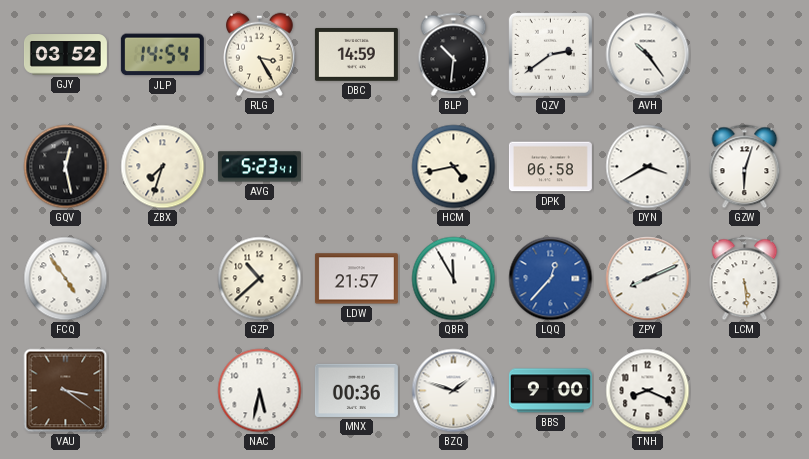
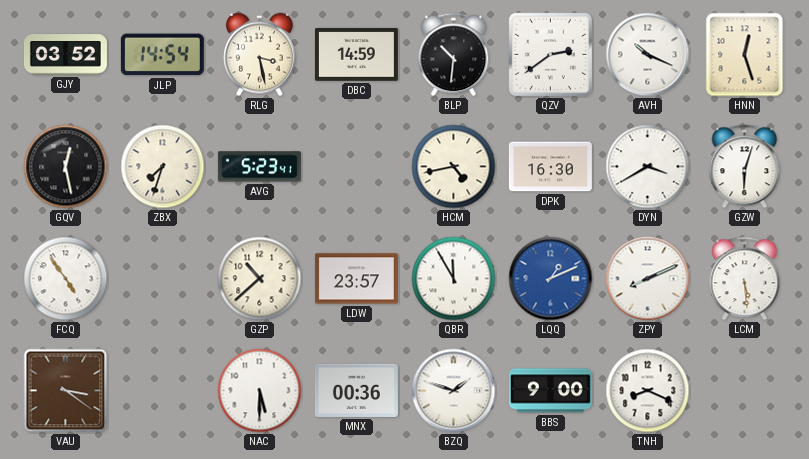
RLG: 3:25 -> 3:28
AVH: 10:24 -> 10:19
HNN: none -> 12:27
DPK: 06:58 -> 16:30
LDW: 21:57 -> 23:57
LQQ: 12:37 -> 1:11
NAC: 5:32 -> 5:30
